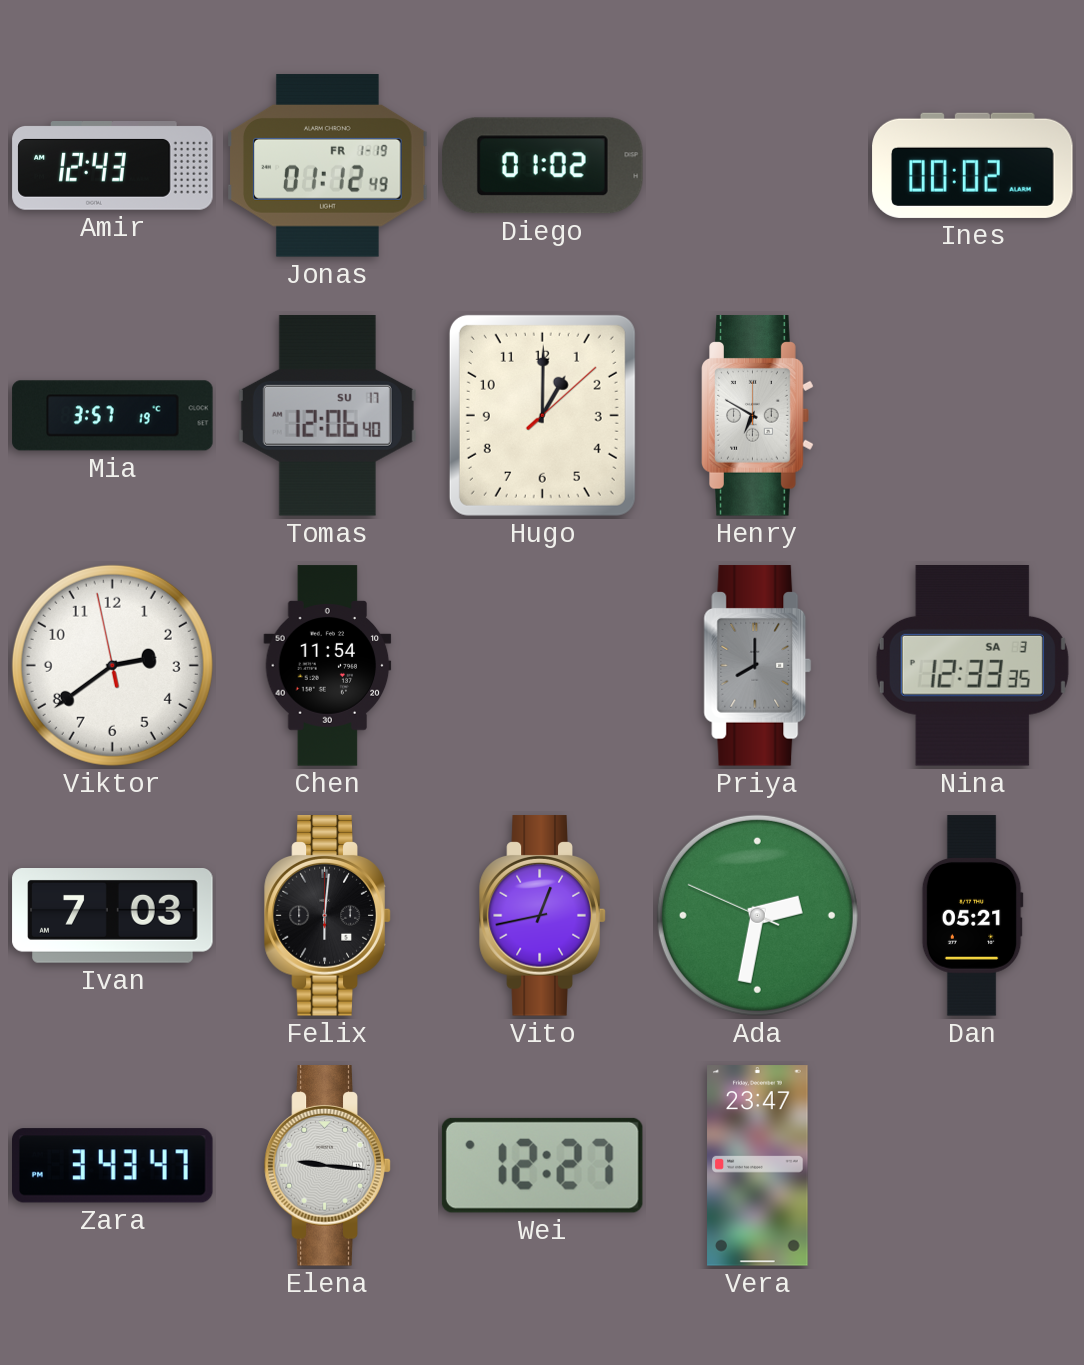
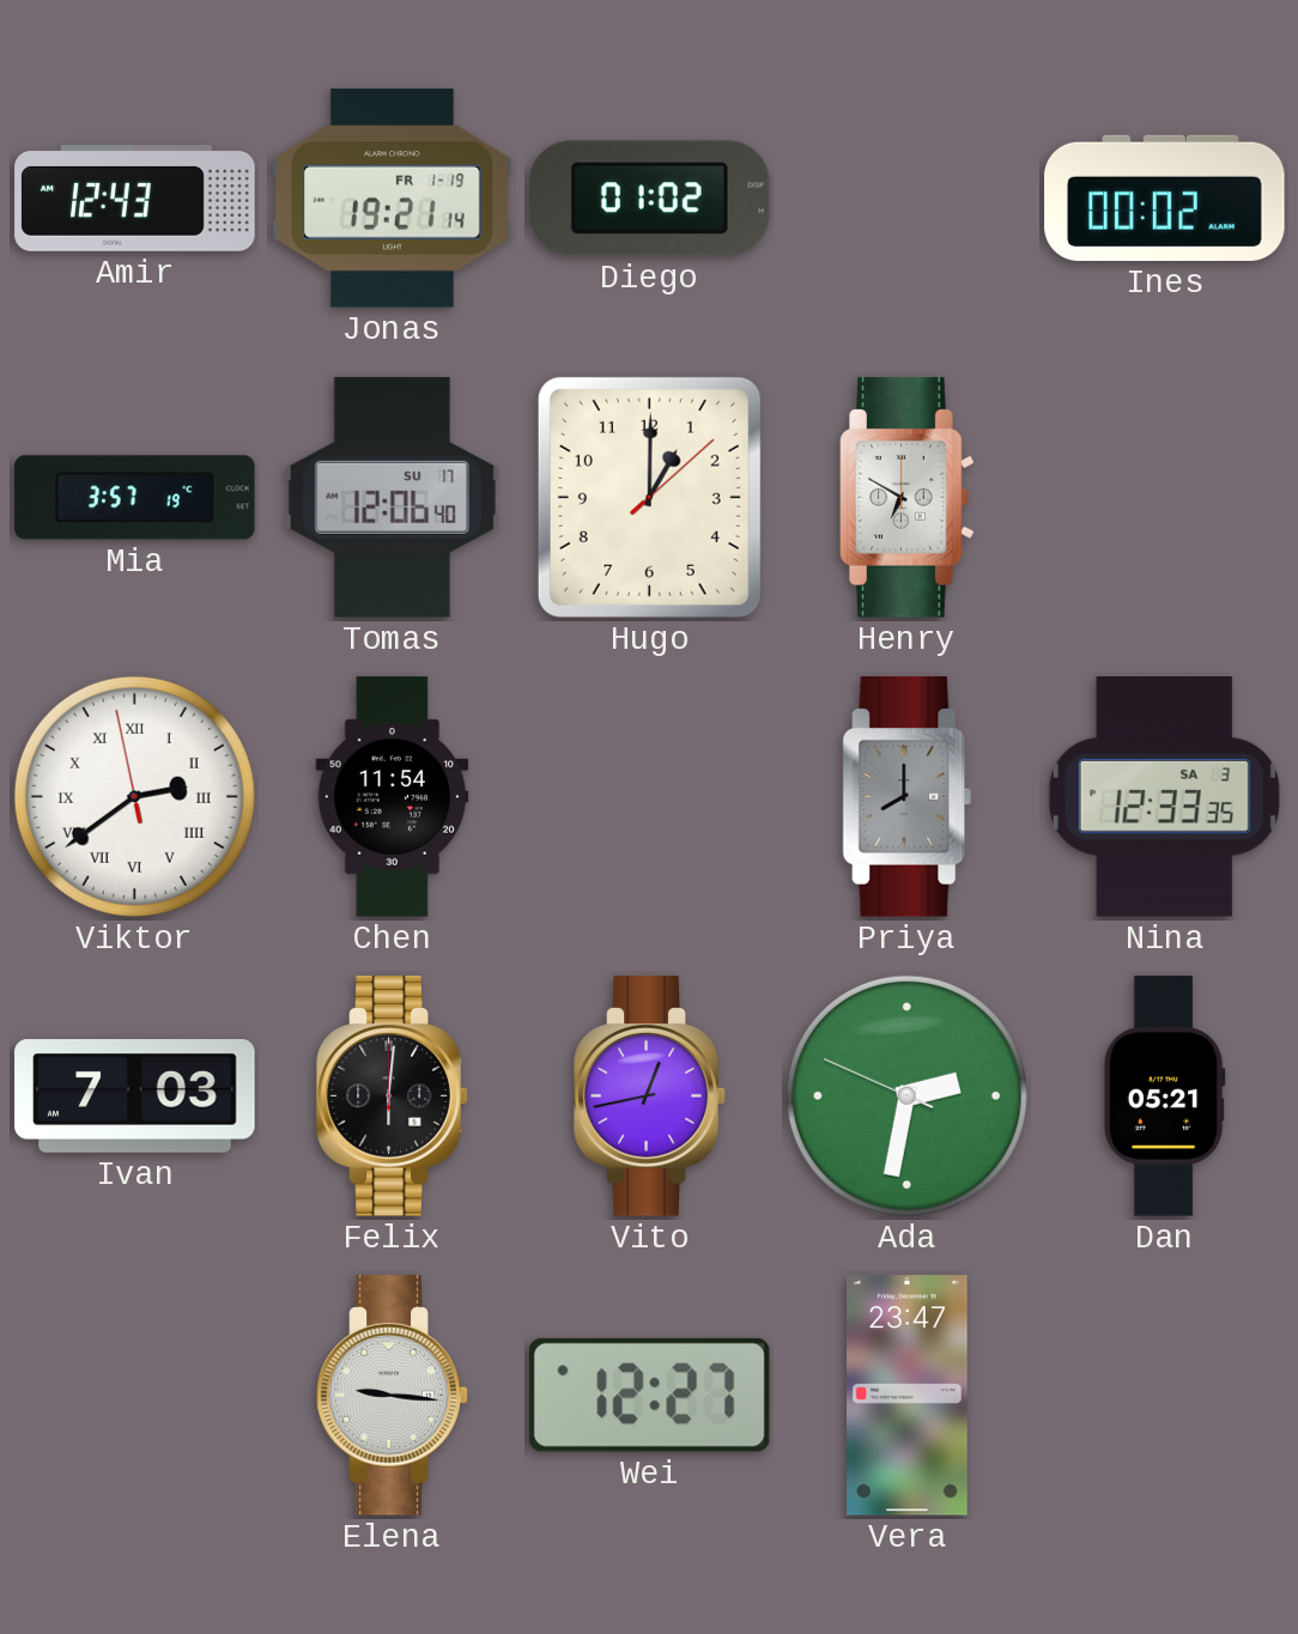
Jonas: 01:12 -> 19:21
Viktor numerals: Arabic -> Roman
Zara: 3:43 -> none
